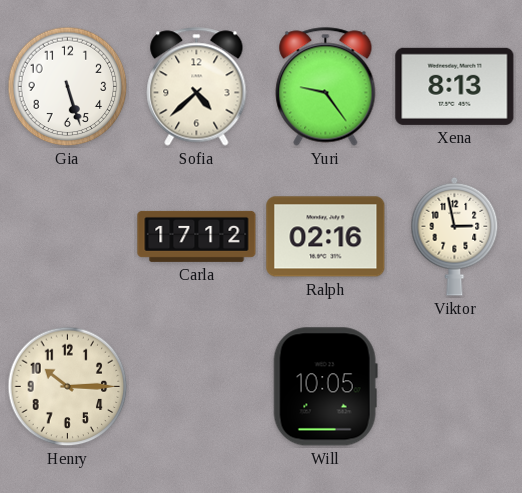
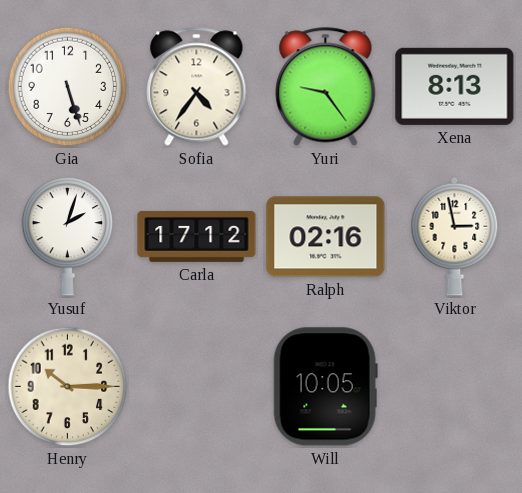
Sofia: 4:38 -> 4:36
Yusuf: none -> 2:03
